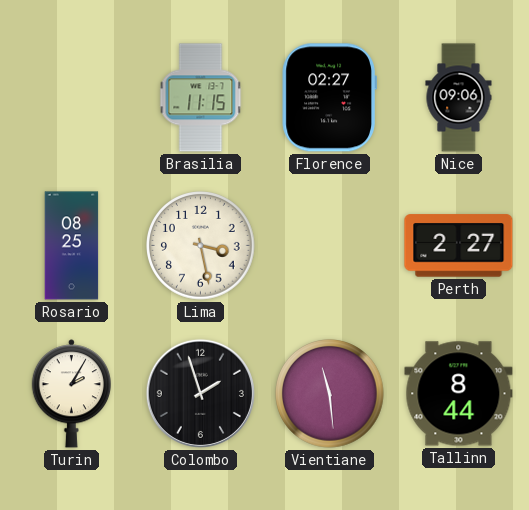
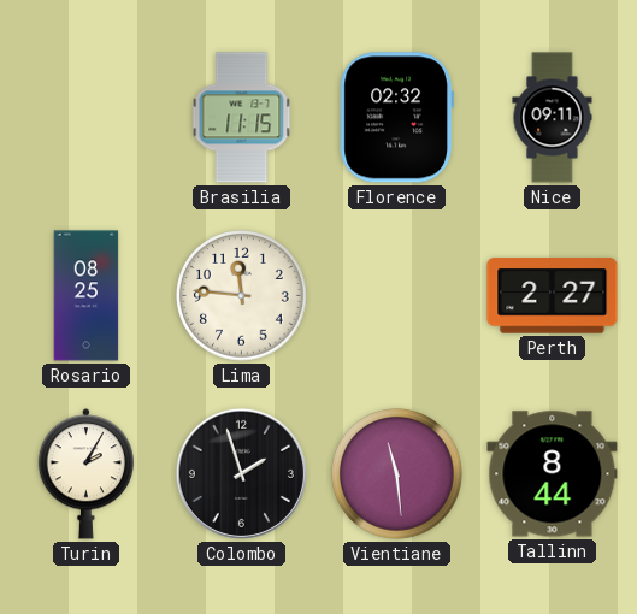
Florence: 02:27 -> 02:32
Nice: 09:06 -> 09:11
Lima: 3:28 -> 11:46
